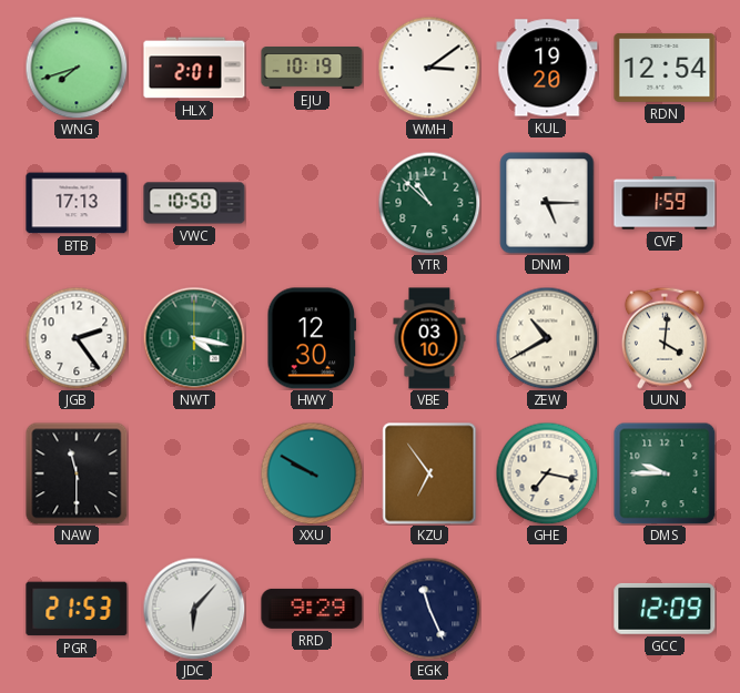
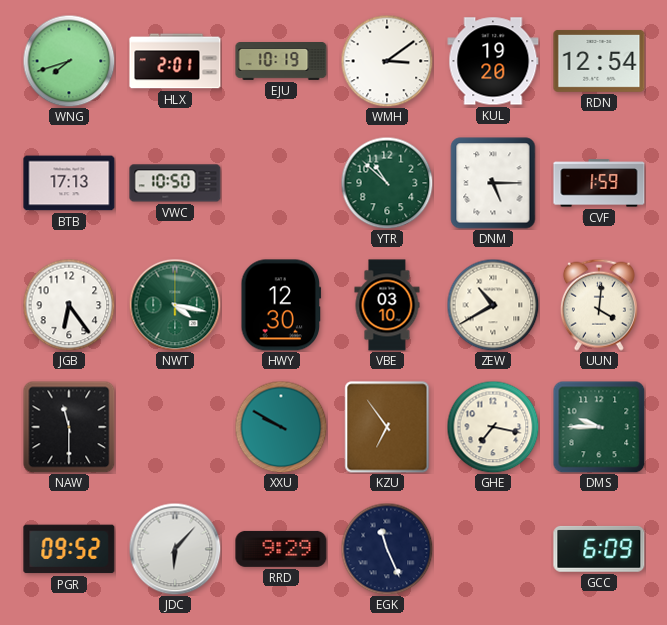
JGB: 2:24 -> 6:24
PGR: 21:53 -> 09:52
GCC: 12:09 -> 6:09
